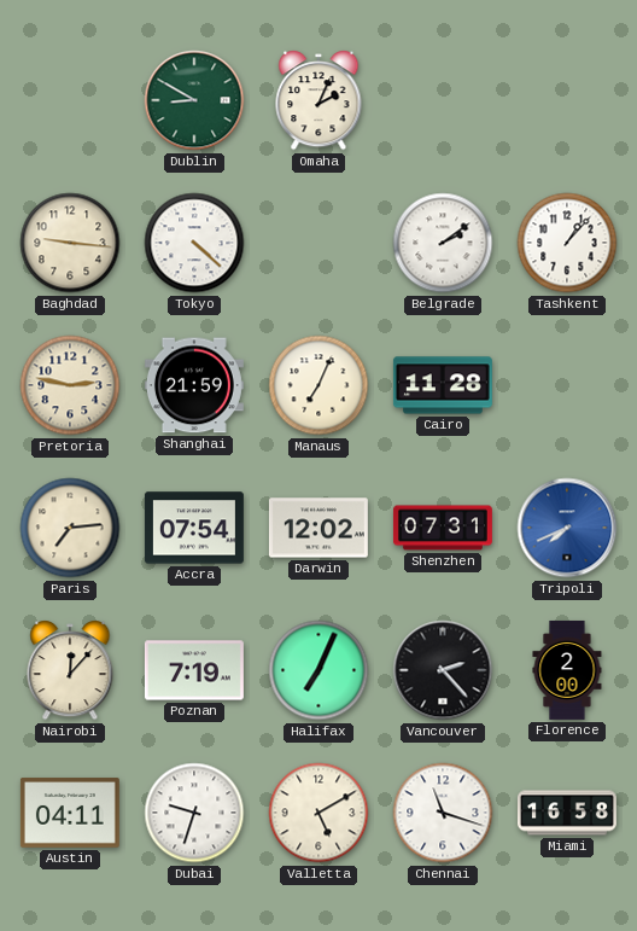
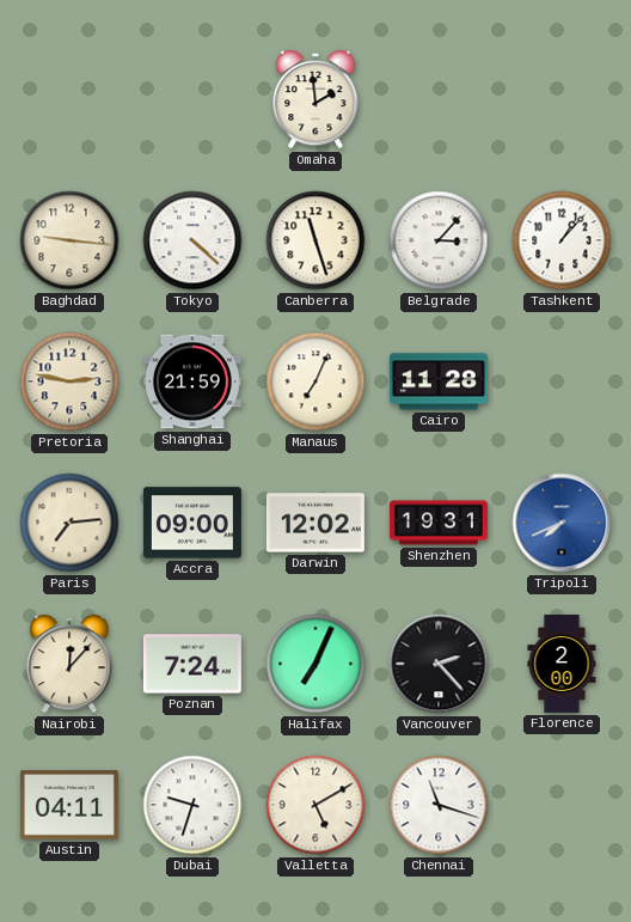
Dublin: 8:50 -> none
Omaha: 2:04 -> 1:59
Canberra: none -> 11:27
Belgrade: 2:09 -> 3:07
Accra: 07:54 -> 09:00
Shenzhen: 07:31 -> 19:31
Poznan: 7:19 -> 7:24
Miami: 16:58 -> none
